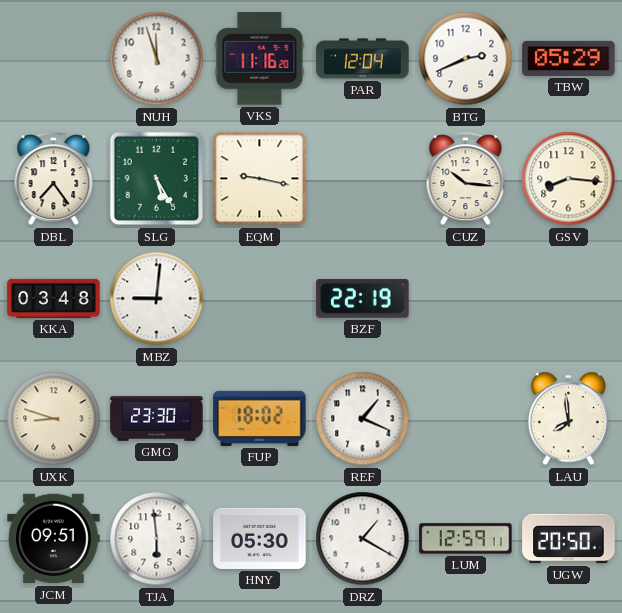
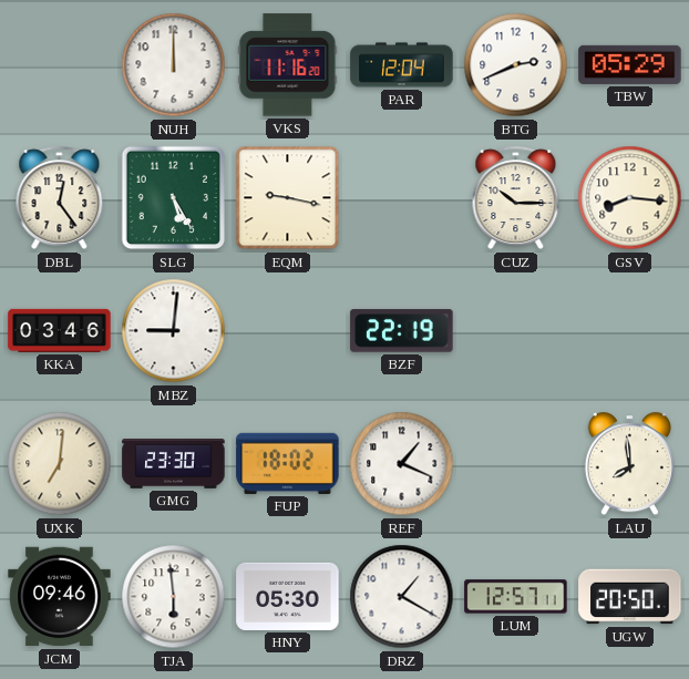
NUH: 11:57 -> 12:00
DBL: 7:24 -> 12:24
CUZ: 10:16 -> 10:15
KKA: 03:48 -> 03:46
UXK: 8:48 -> 7:01
JCM: 09:51 -> 09:46
LUM: 12:59 -> 12:57
